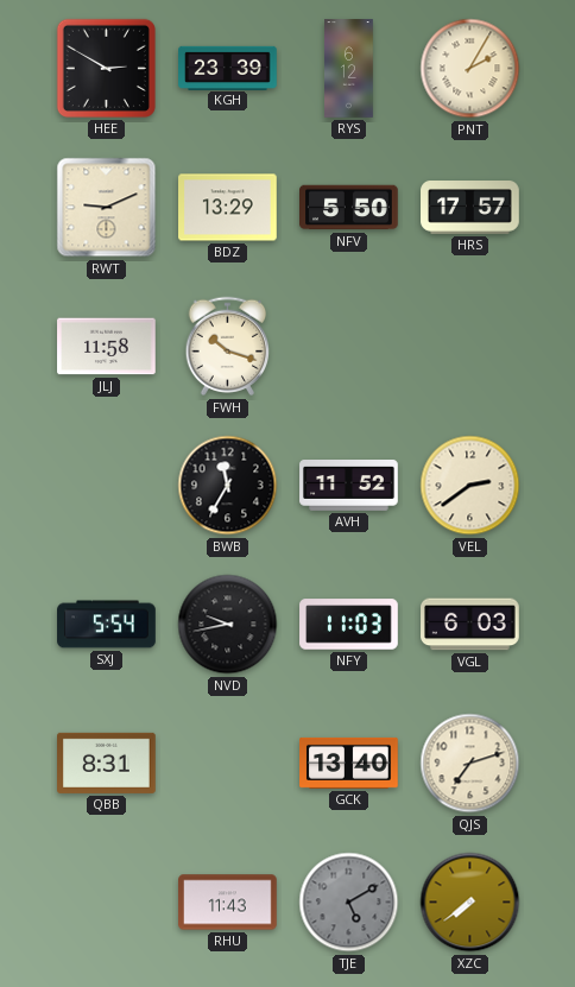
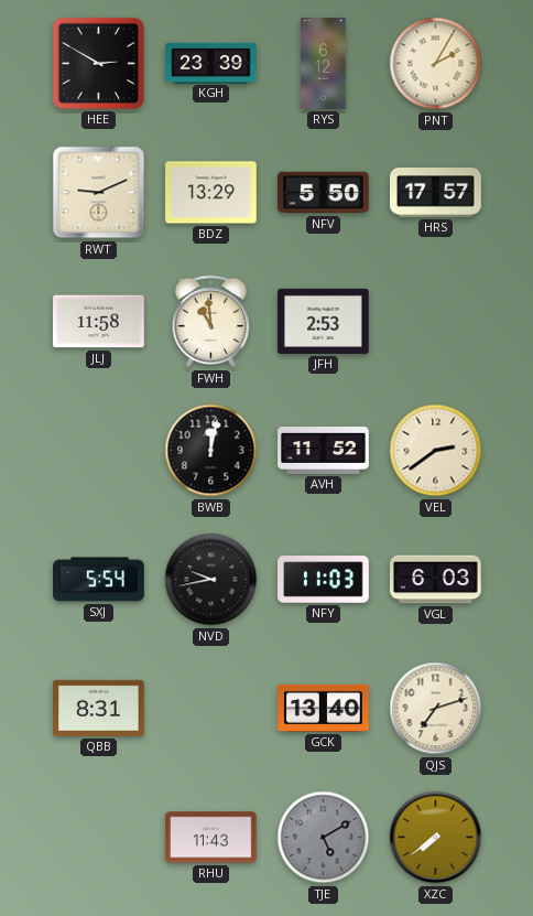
FWH: 10:18 -> 10:59
JFH: none -> 2:53
BWB: 11:35 -> 12:02
